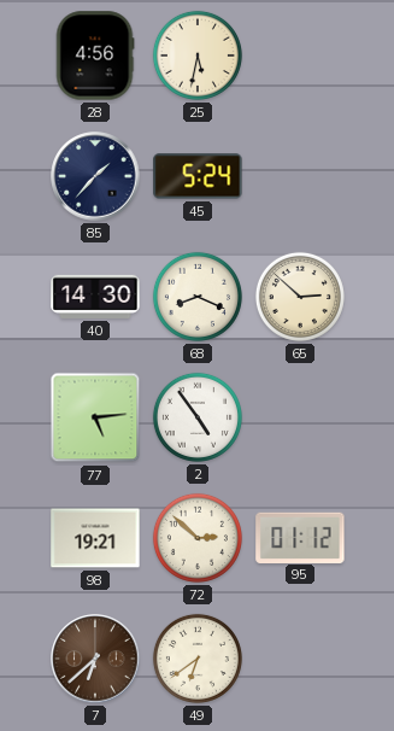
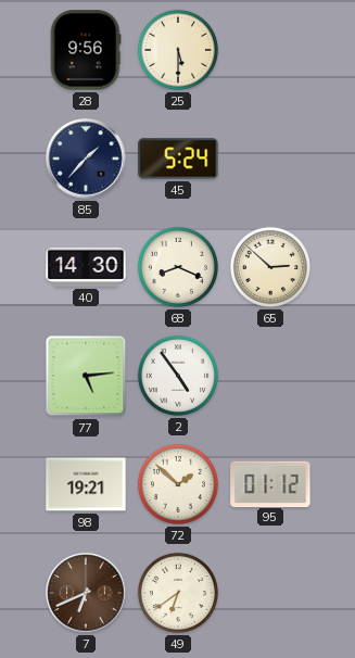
28: 4:56 -> 9:56
25: 5:32 -> 5:30
72: 2:52 -> 1:52
7: 6:38 -> 6:41
